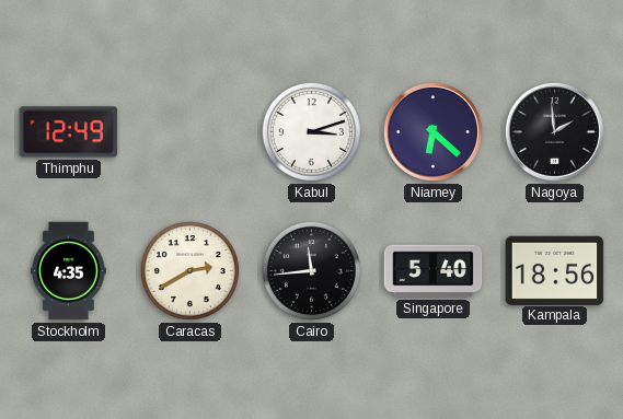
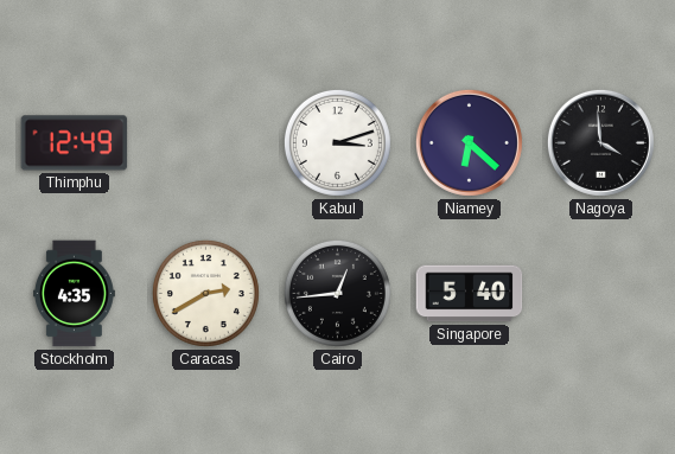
Nagoya: 1:59 -> 3:59
Cairo: 11:44 -> 12:44
Kampala: 18:56 -> none
